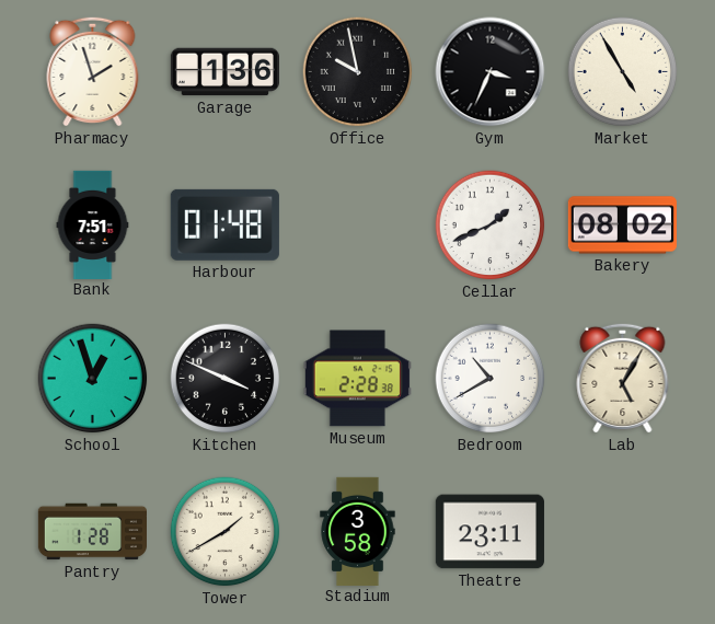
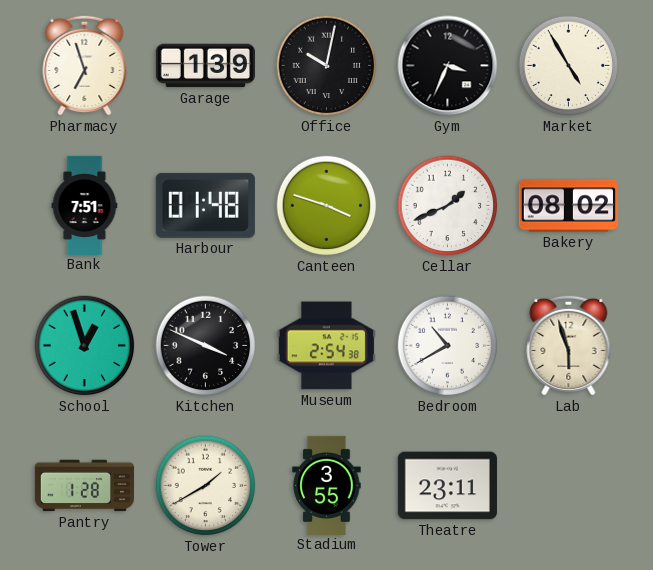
Pharmacy: 1:57 -> 6:57
Garage: 1:36 -> 1:39
Office: 9:58 -> 10:02
Canteen: none -> 3:48
Museum: 2:28 -> 2:54
Lab: 5:05 -> 5:57
Stadium: 3:58 -> 3:55
